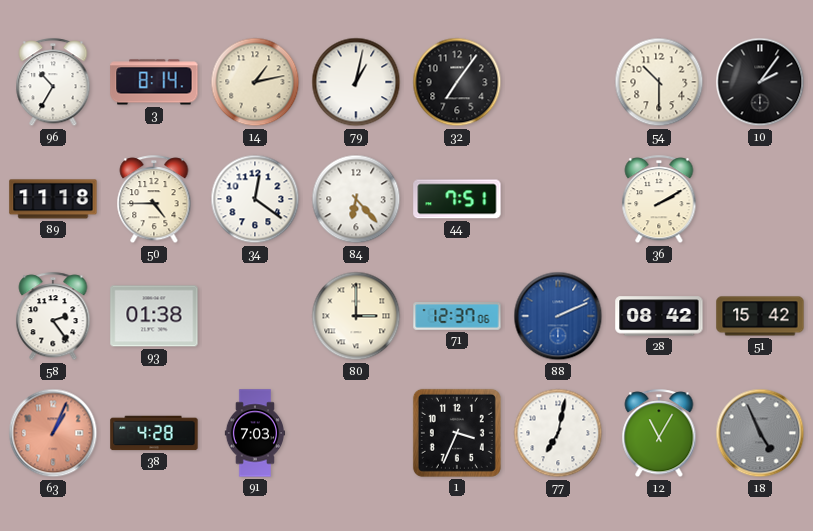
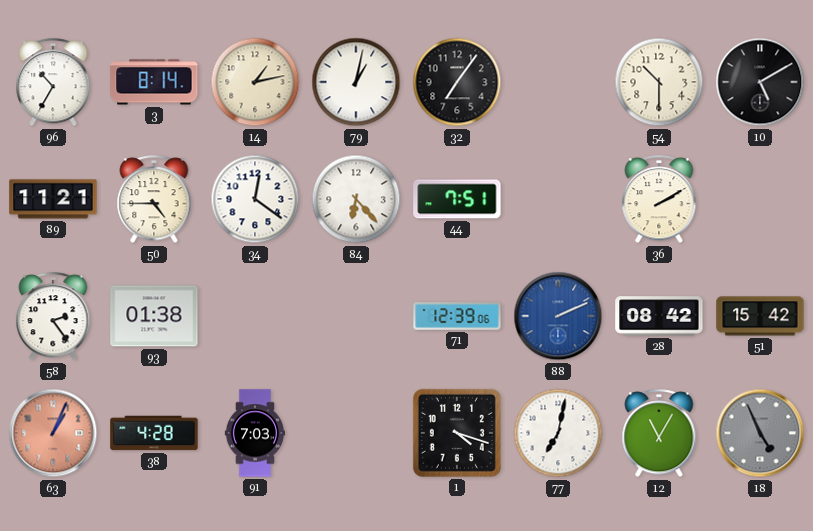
10: 2:06 -> 5:10
89: 11:18 -> 11:21
80: 3:00 -> none
71: 12:37 -> 12:39
1: 3:34 -> 4:18
